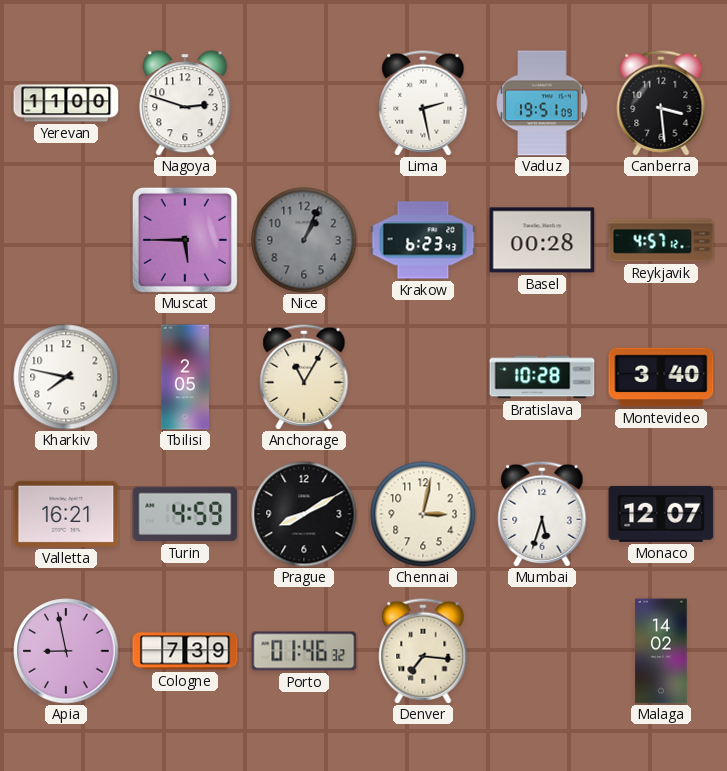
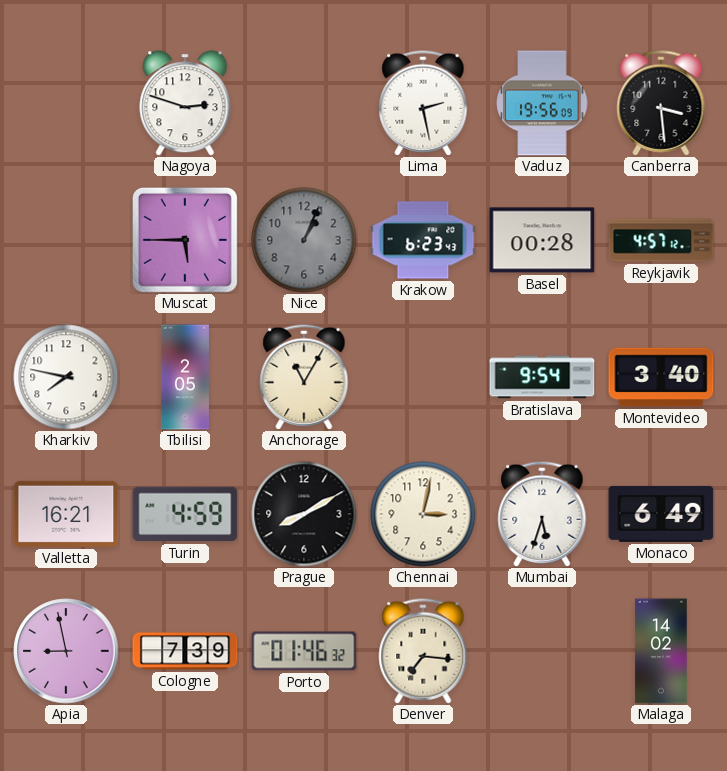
Yerevan: 11:00 -> none
Vaduz: 19:51 -> 19:56
Bratislava: 10:28 -> 9:54
Monaco: 12:07 -> 6:49
